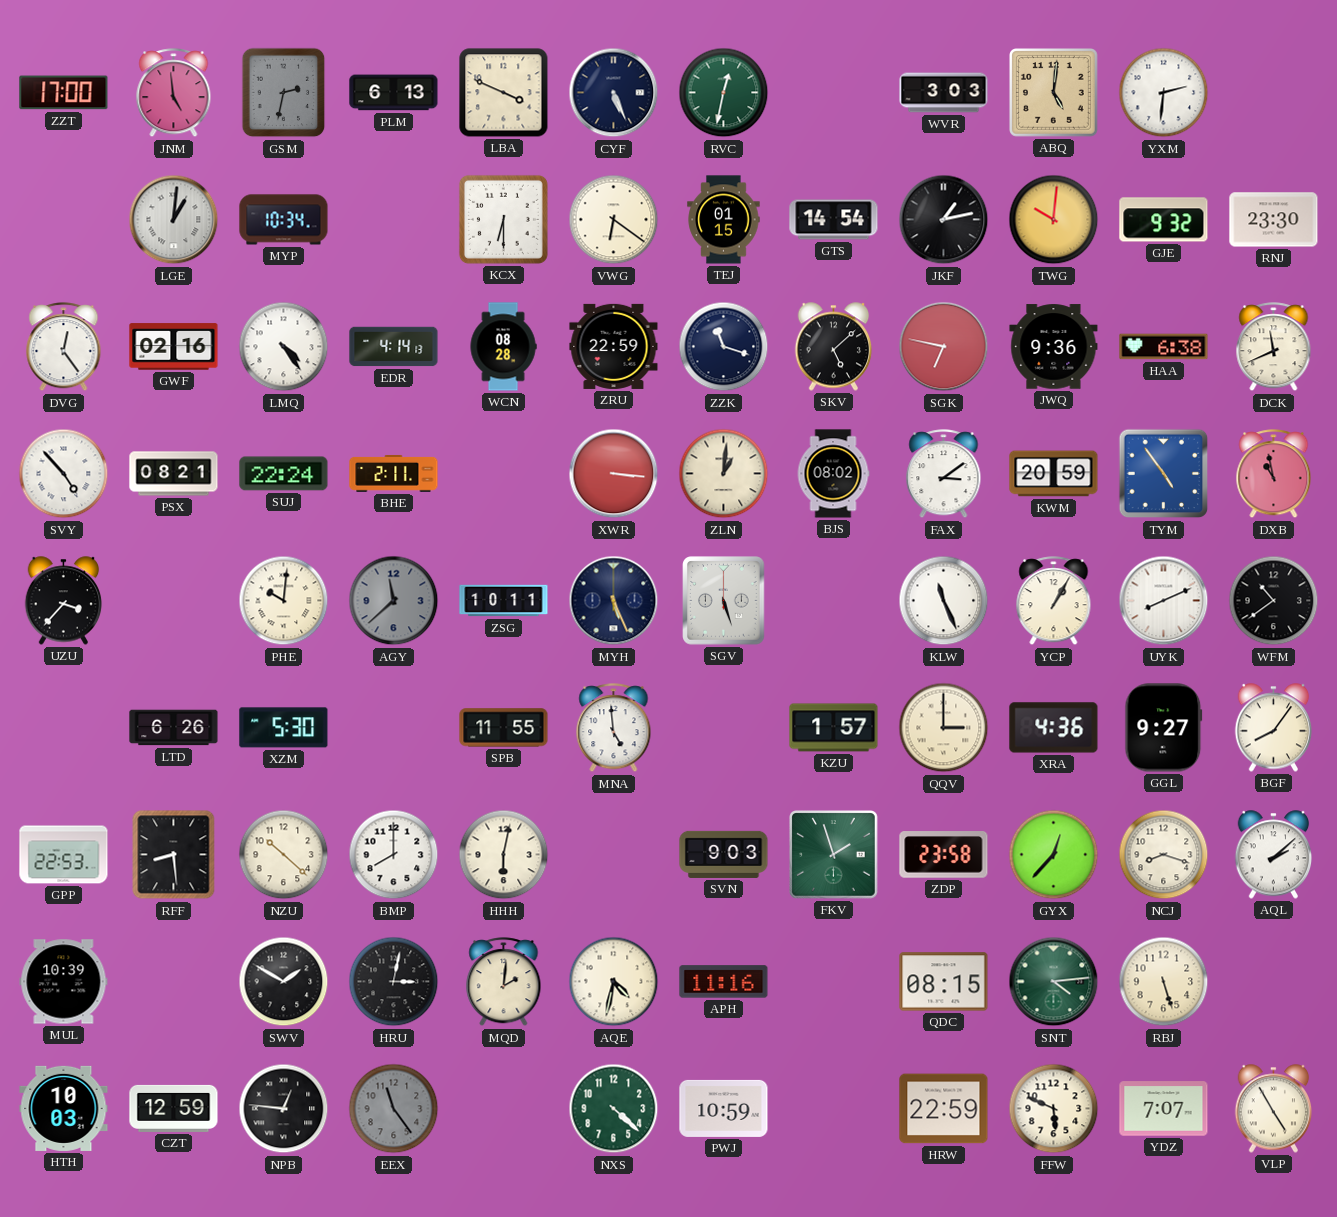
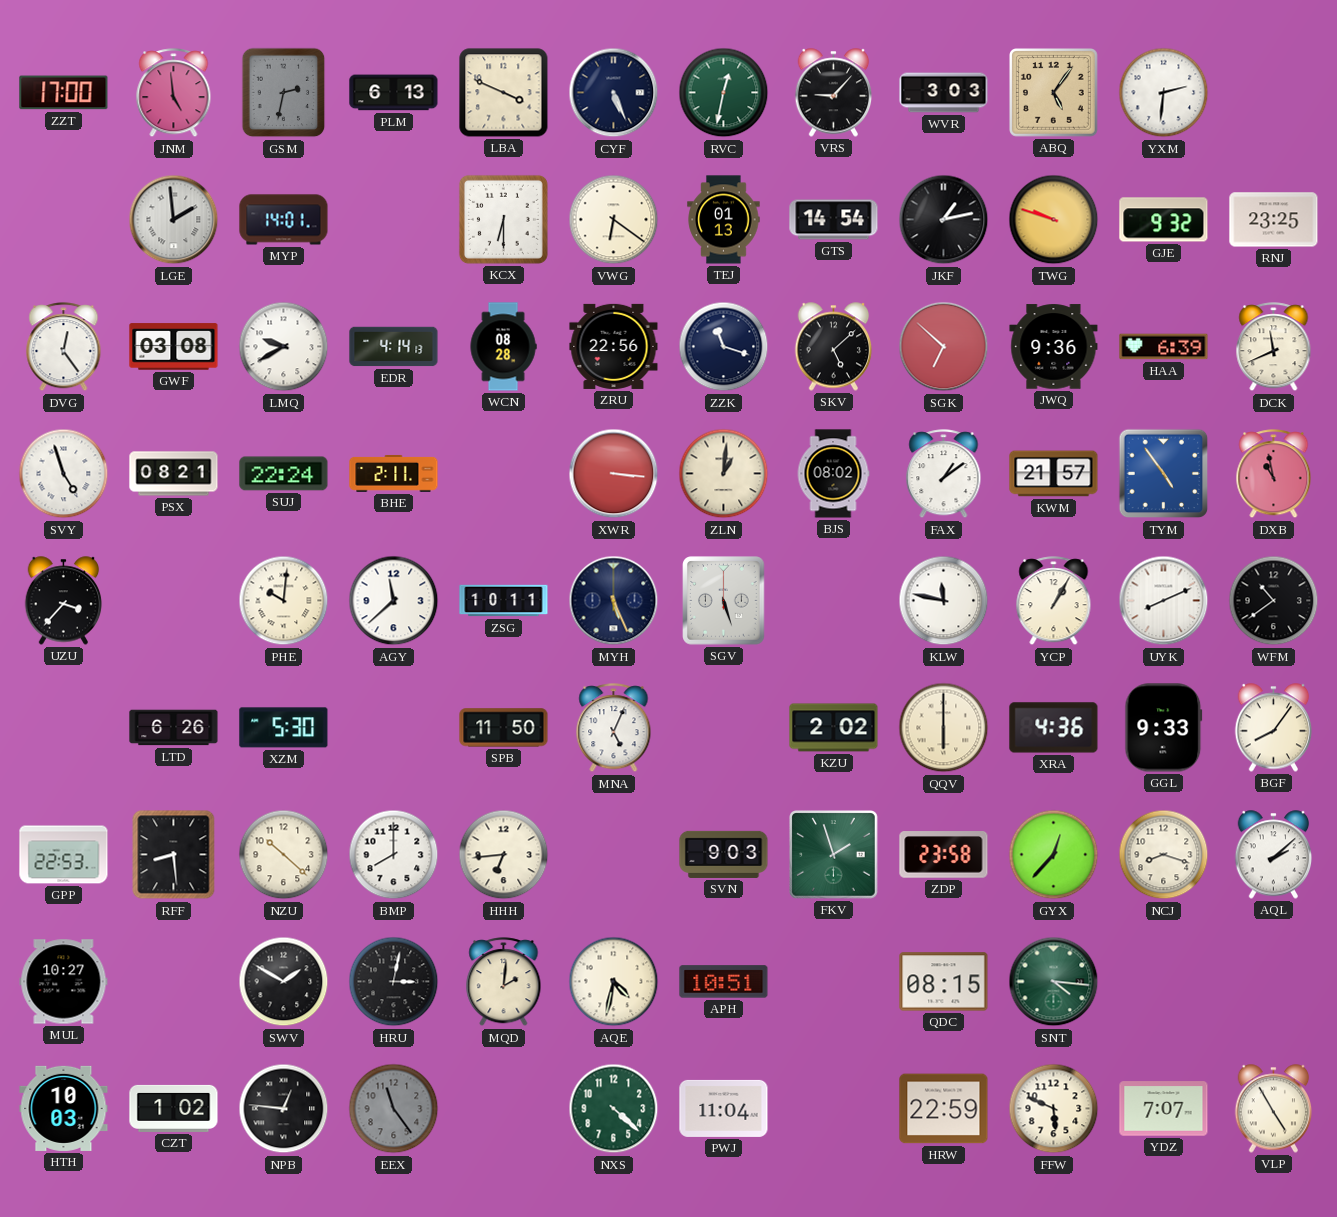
VRS: none -> 9:07
ABQ: 5:01 -> 5:06
LGE: 1:01 -> 1:59
MYP: 10:34 -> 14:01
TEJ: 01:15 -> 01:13
TWG: 10:01 -> 9:48
RNJ: 23:30 -> 23:25
GWF: 02:16 -> 03:08
LMQ: 4:24 -> 9:40
ZRU: 22:59 -> 22:56
SGK: 6:47 -> 6:52
HAA: 6:38 -> 6:39
SVY: 4:53 -> 4:57
FAX: 3:09 -> 1:09
KWM: 20:59 -> 21:57
AGY dial: grey -> white
KLW: 11:26 -> 11:47
SPB: 11:55 -> 11:50
MNA: 4:59 -> 5:04
KZU: 1:57 -> 2:02
QQV: 3:00 -> 6:00
GGL: 9:27 -> 9:33
HHH: 6:02 -> 6:44
MUL: 10:39 -> 10:27
APH: 11:16 -> 10:51
SNT: 4:14 -> 4:16
RBJ: 5:27 -> none
CZT: 12:59 -> 1:02
PWJ: 10:59 -> 11:04
